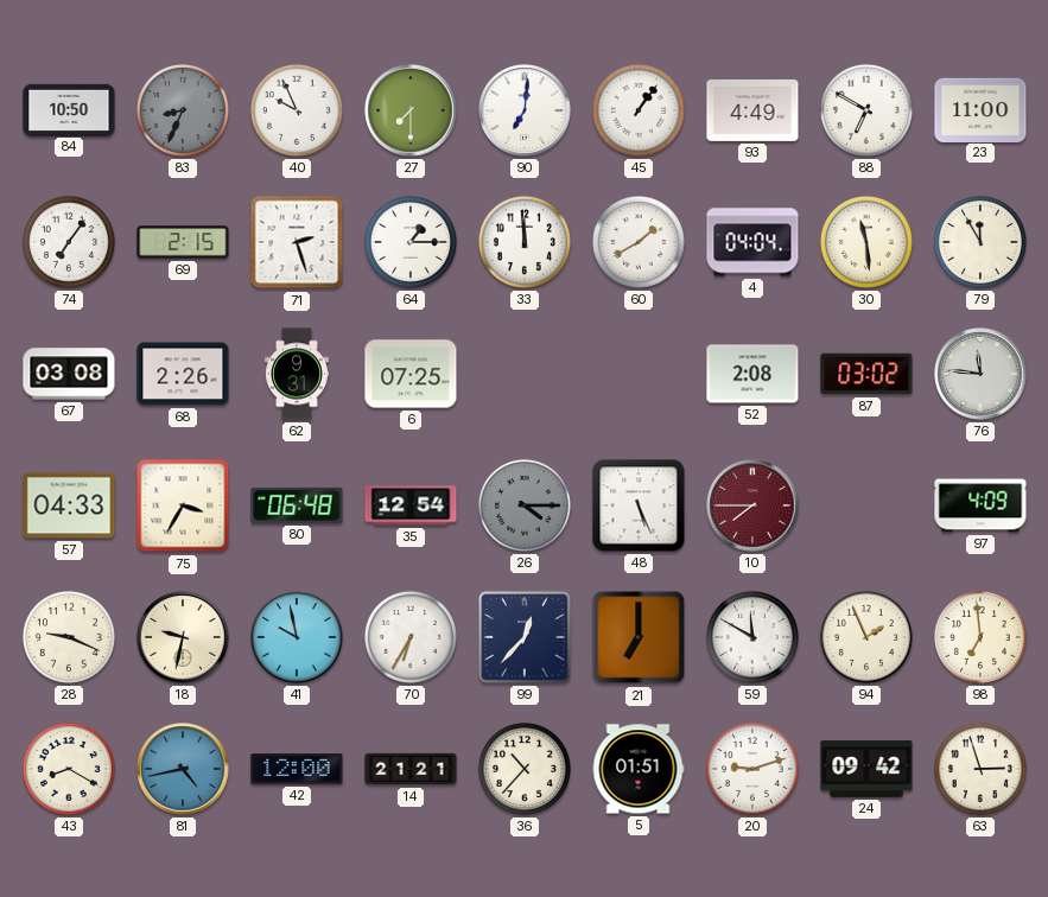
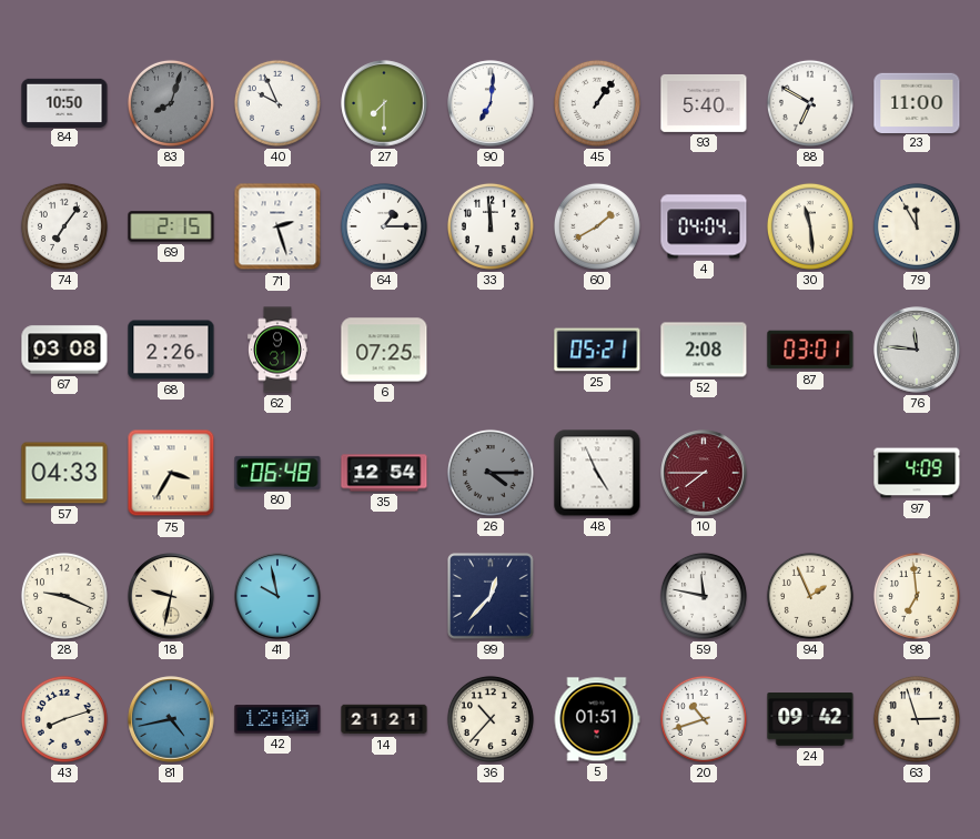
83: 8:34 -> 8:03
93: 4:49 -> 5:40
25: none -> 05:21
87: 03:02 -> 03:01
48: 5:26 -> 4:56
70: 6:35 -> none
21: 7:00 -> none
59: 11:50 -> 11:47
43: 8:20 -> 8:12
20: 9:12 -> 10:42
